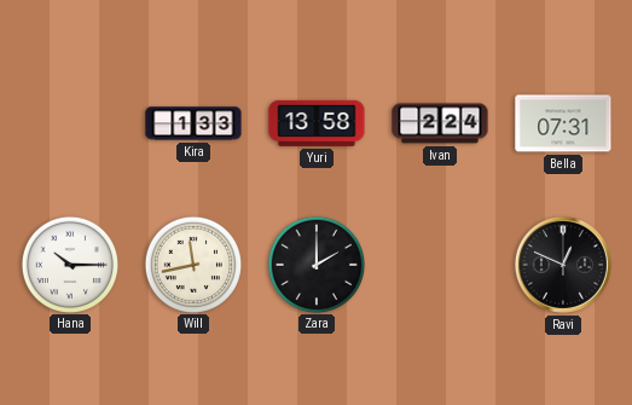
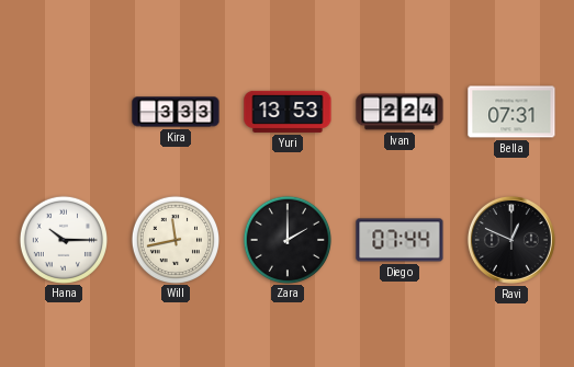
Kira: 1:33 -> 3:33
Yuri: 13:58 -> 13:53
Diego: none -> 07:44
